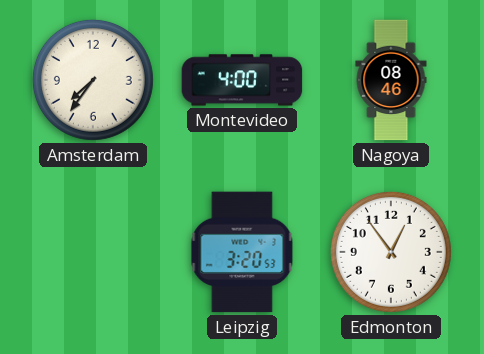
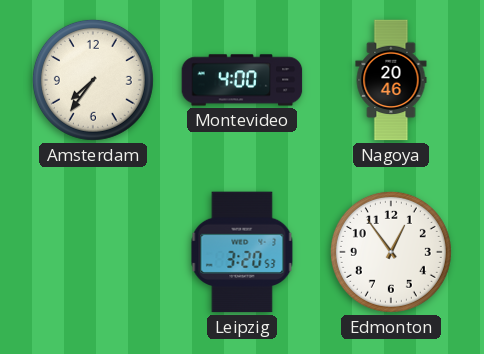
Nagoya: 08:46 -> 20:46
